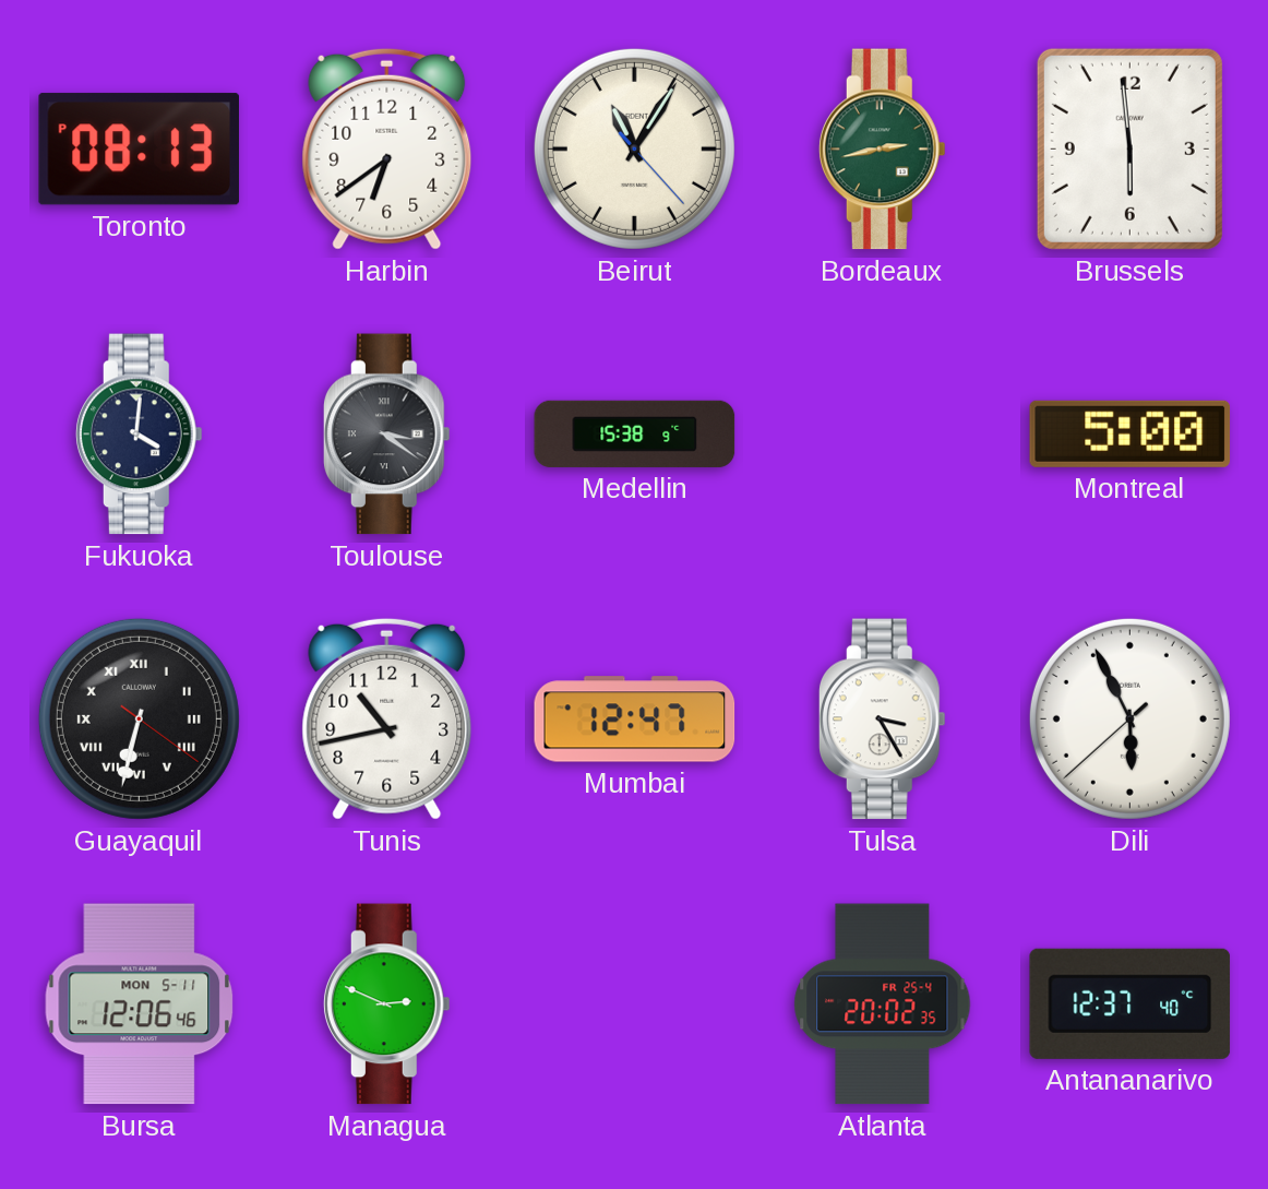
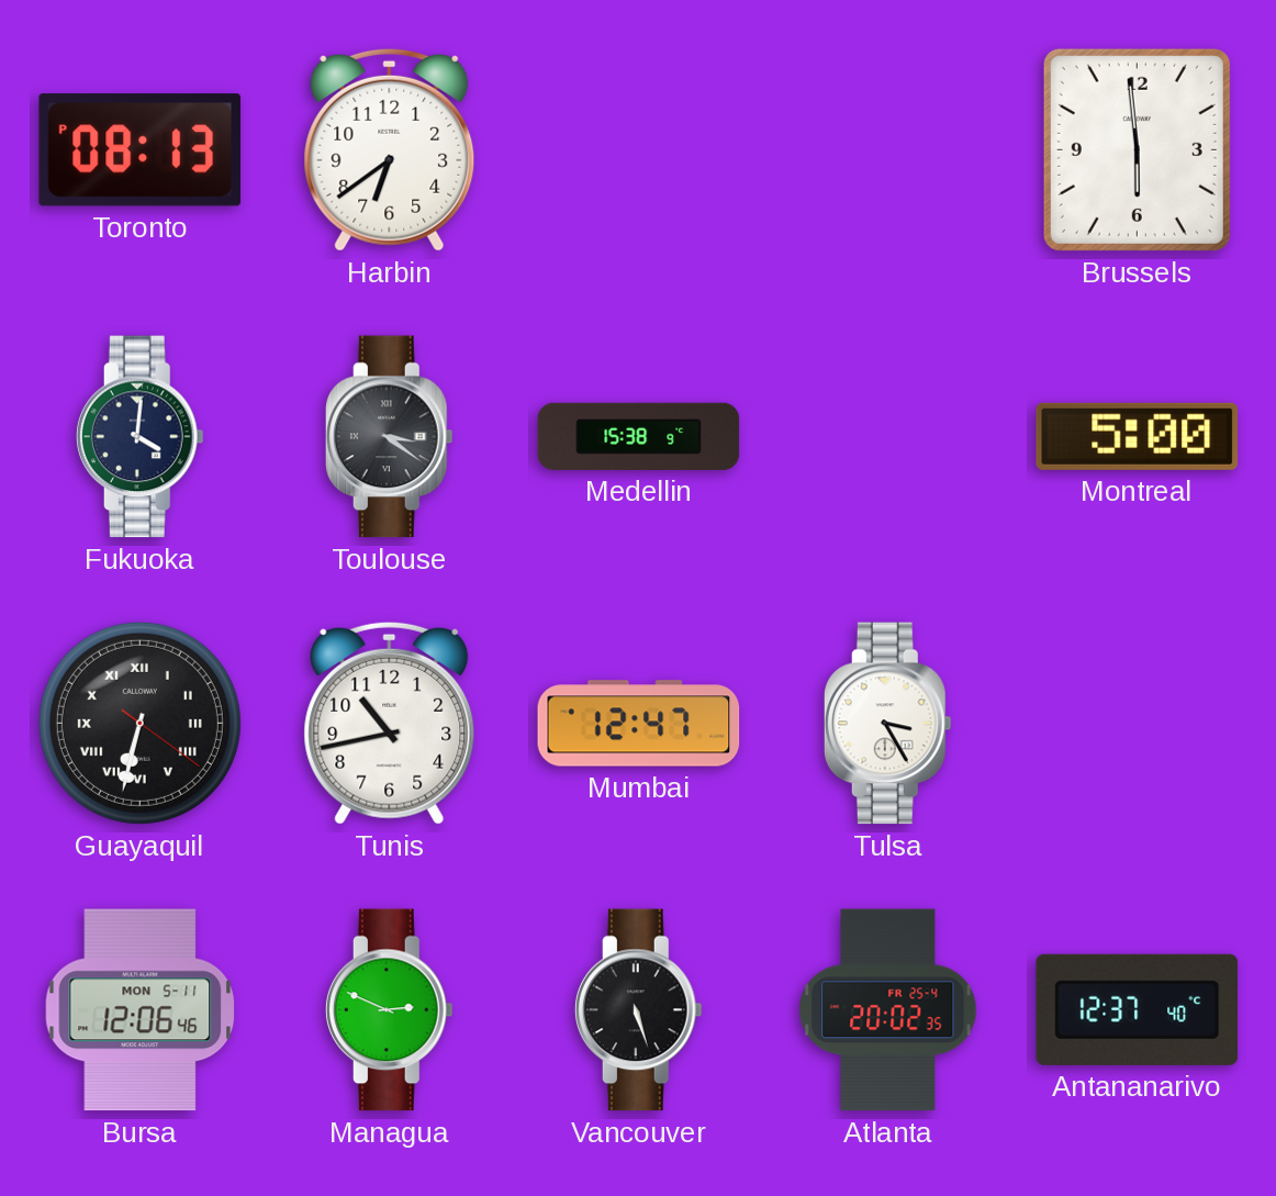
Beirut: 11:05 -> none
Bordeaux: 2:43 -> none
Dili: 5:55 -> none
Vancouver: none -> 5:27
